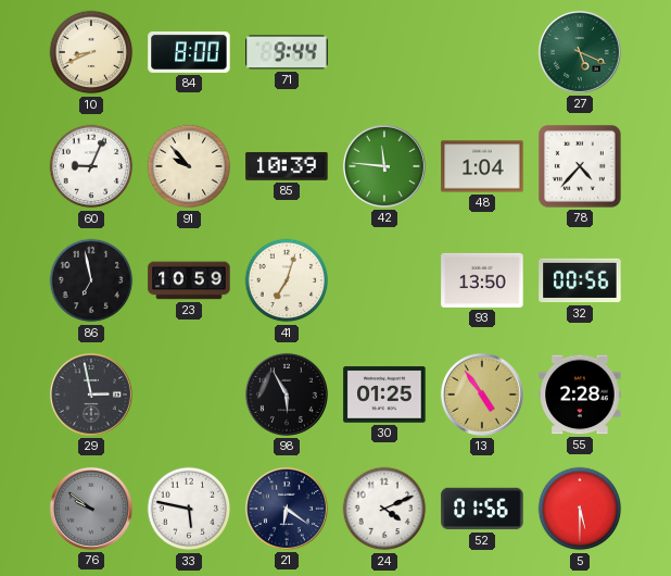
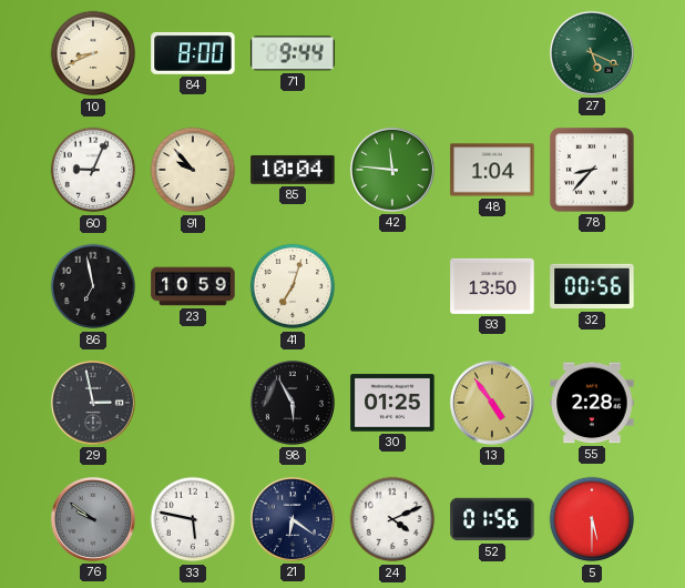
85: 10:39 -> 10:04
78: 4:37 -> 8:37
